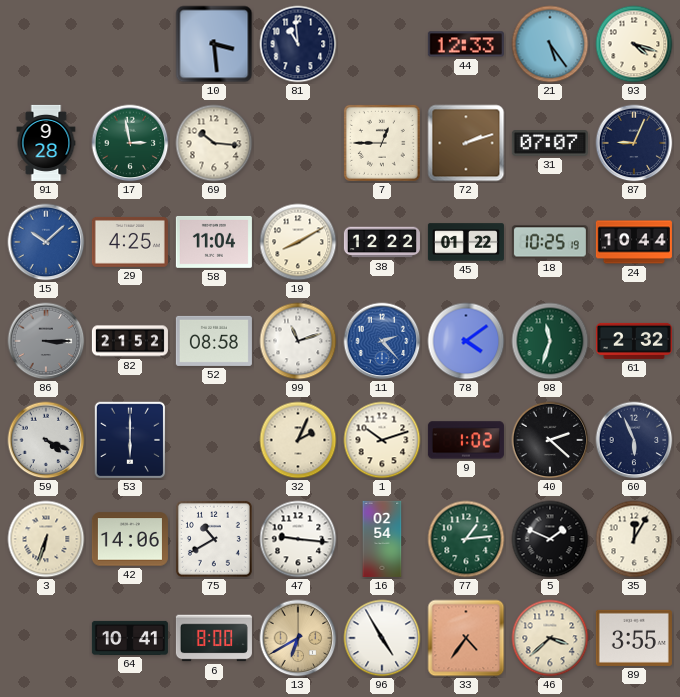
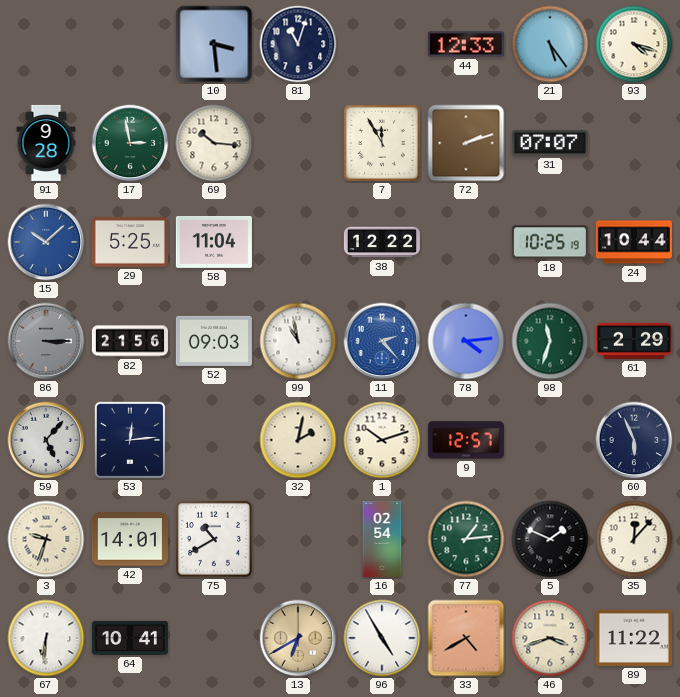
81: 10:59 -> 11:03
7: 12:45 -> 11:55
87: 9:04 -> none
29: 4:25 -> 5:25
19: 8:10 -> none
45: 01:22 -> none
82: 21:52 -> 21:56
52: 08:58 -> 09:03
99: 11:12 -> 10:58
78: 4:09 -> 4:14
61: 2:32 -> 2:29
59: 4:19 -> 5:07
53: 6:00 -> 12:14
32: 2:04 -> 2:02
9: 1:02 -> 12:57
40: 2:22 -> none
3: 6:33 -> 9:33
42: 14:06 -> 14:01
47: 9:16 -> none
35: 12:05 -> 12:07
67: none -> 6:31
6: 8:00 -> none
33: 4:36 -> 4:40
46: 3:38 -> 3:42
89: 3:55 -> 11:22
